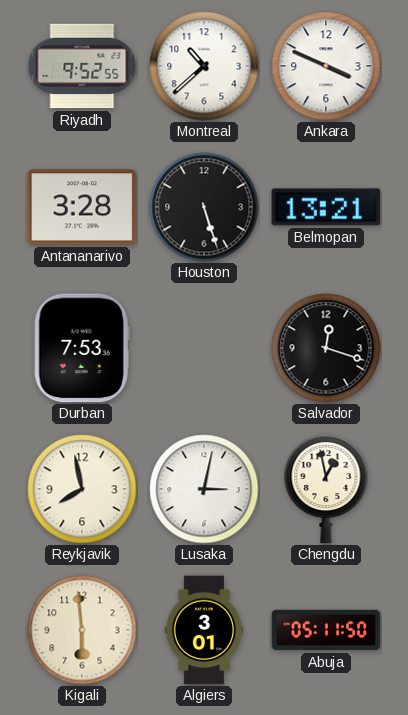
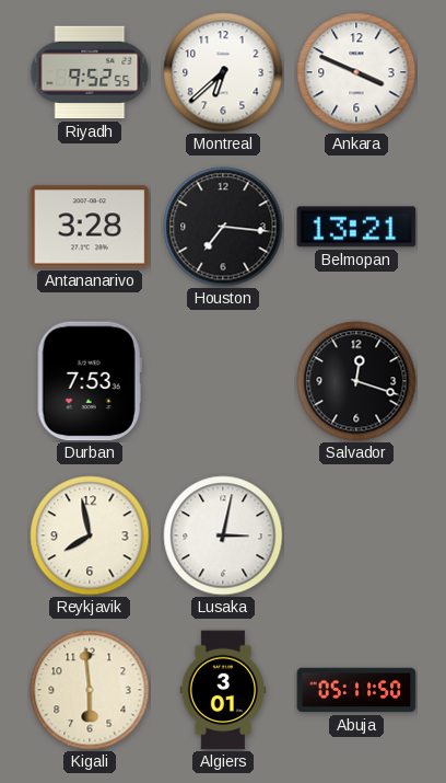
Montreal: 10:38 -> 6:38
Houston: 5:27 -> 7:16
Chengdu: 12:58 -> none
